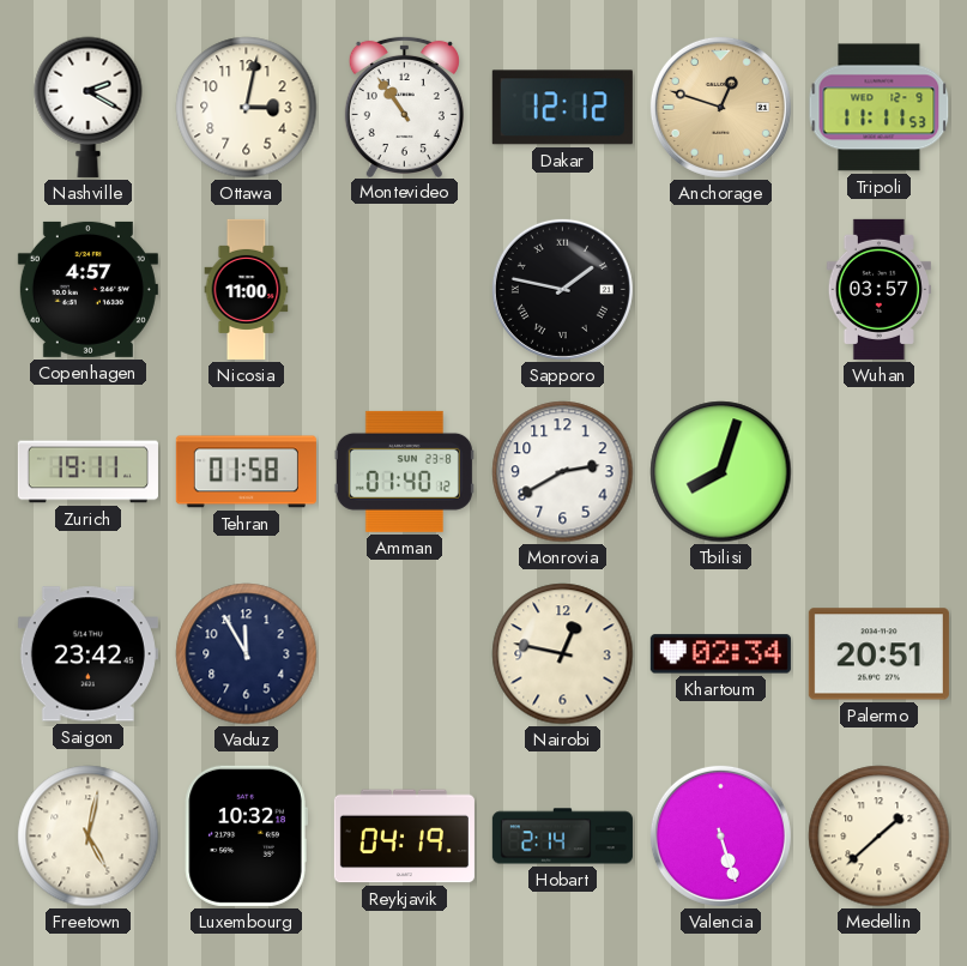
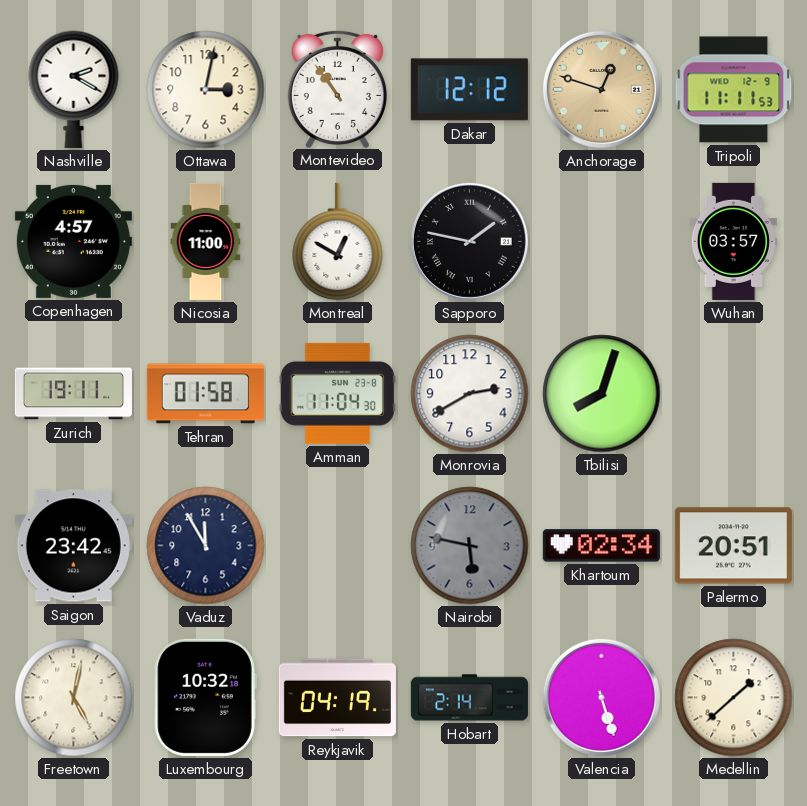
Montreal: none -> 12:50
Amman: 01:40 -> 11:04
Nairobi: 12:47 -> 5:47
Nairobi dial: cream -> grey
